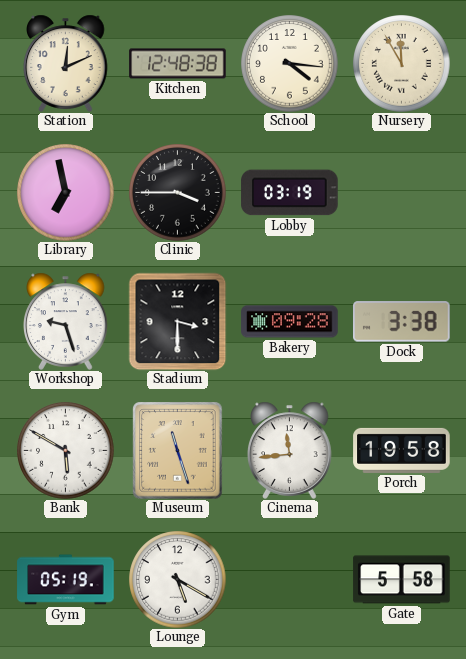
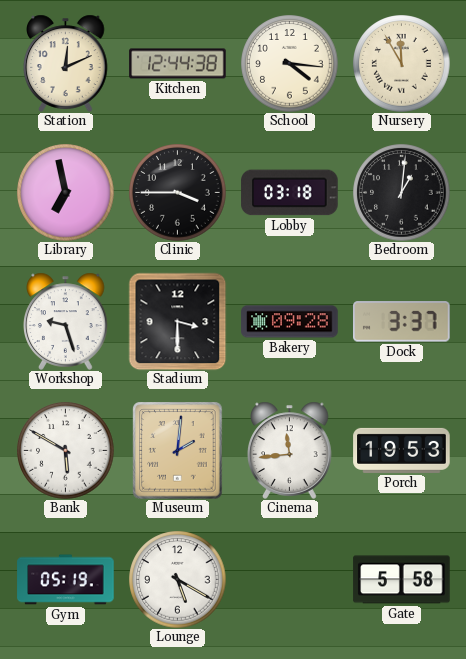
Kitchen: 12:48 -> 12:44
Lobby: 03:19 -> 03:18
Bedroom: none -> 1:01
Dock: 3:38 -> 3:37
Museum: 11:27 -> 2:01
Porch: 19:58 -> 19:53
